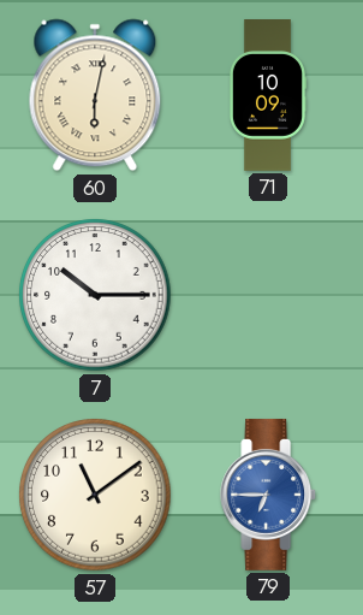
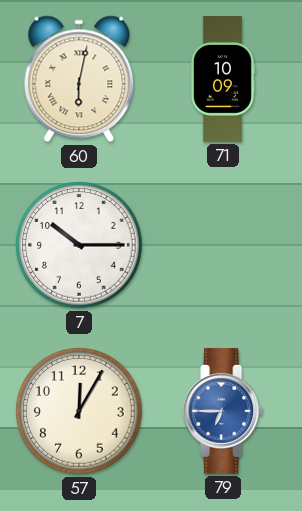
57: 11:09 -> 12:05
